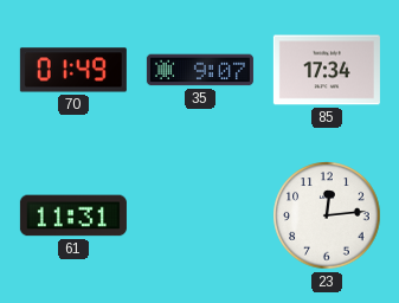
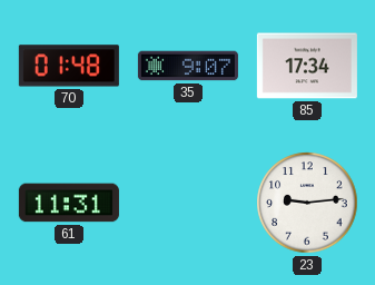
70: 01:49 -> 01:48
23: 12:14 -> 9:14
